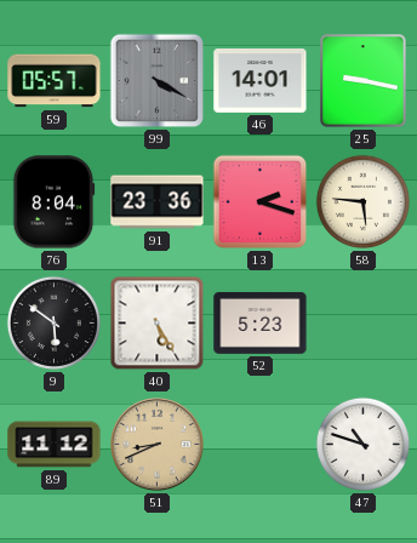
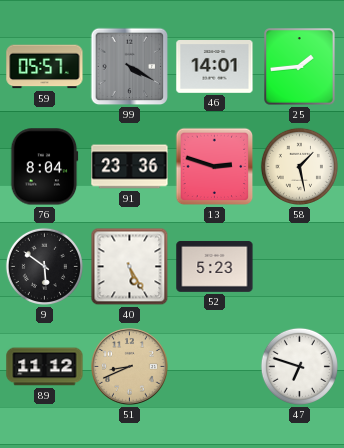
25: 9:17 -> 1:44
13: 2:18 -> 2:48
58: 5:46 -> 1:28
47: 10:48 -> 6:48
